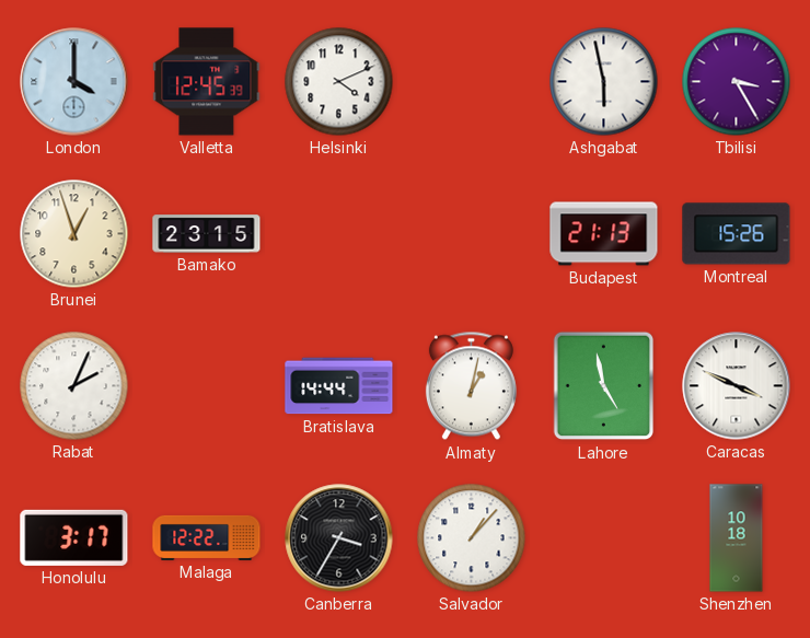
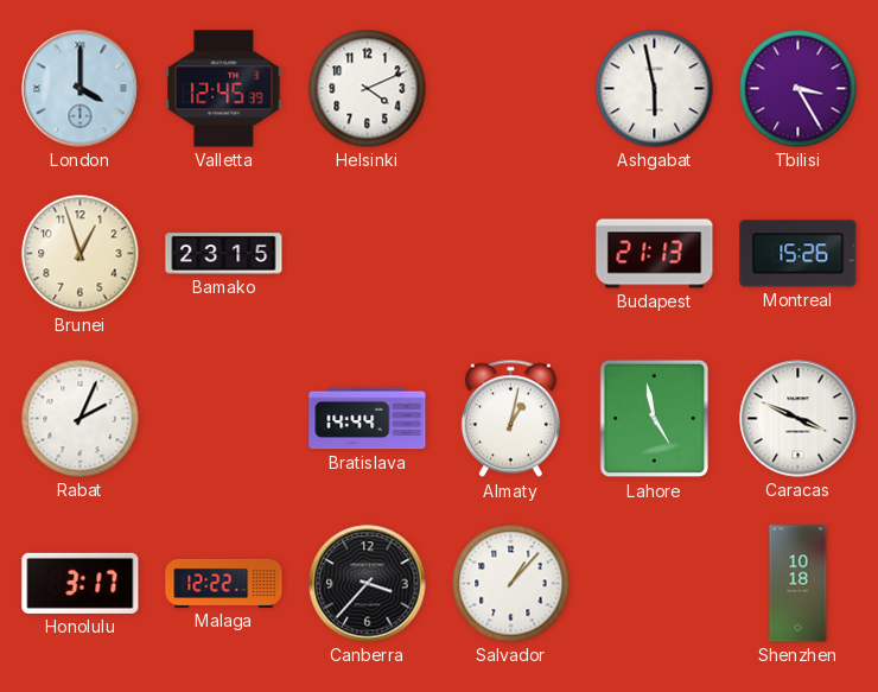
Canberra: 3:35 -> 3:37
